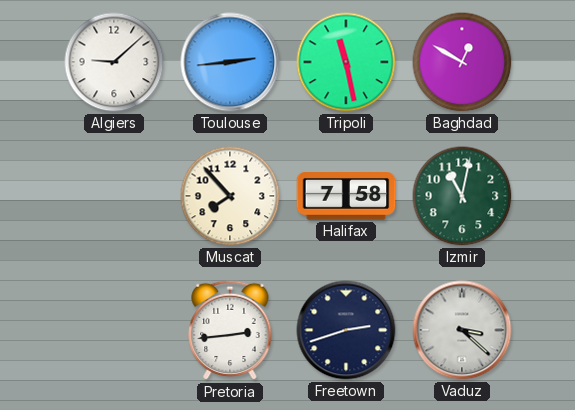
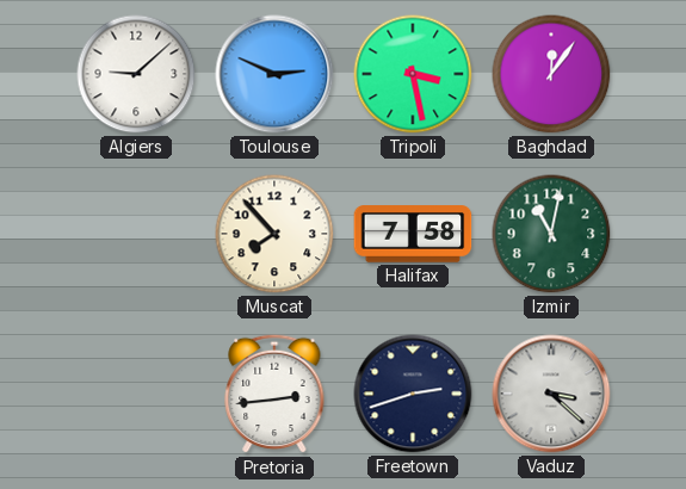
Toulouse: 2:44 -> 2:49
Tripoli: 11:28 -> 3:28
Baghdad: 12:50 -> 12:06
